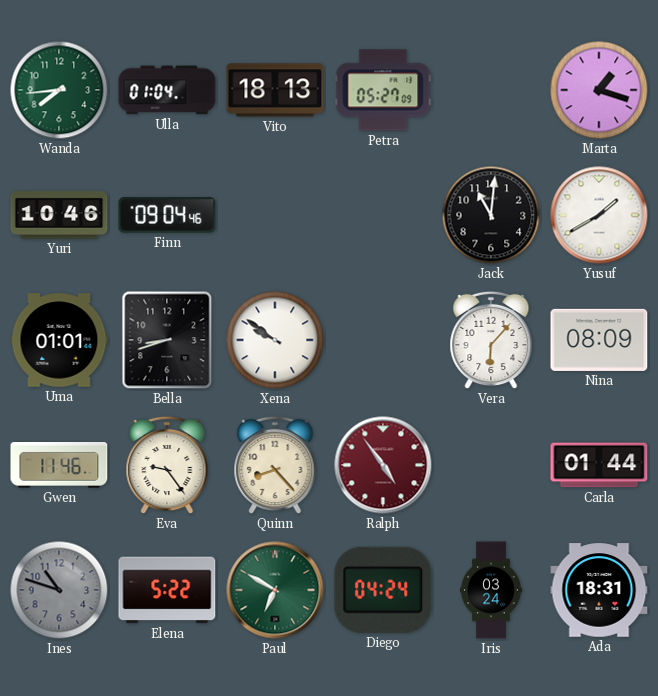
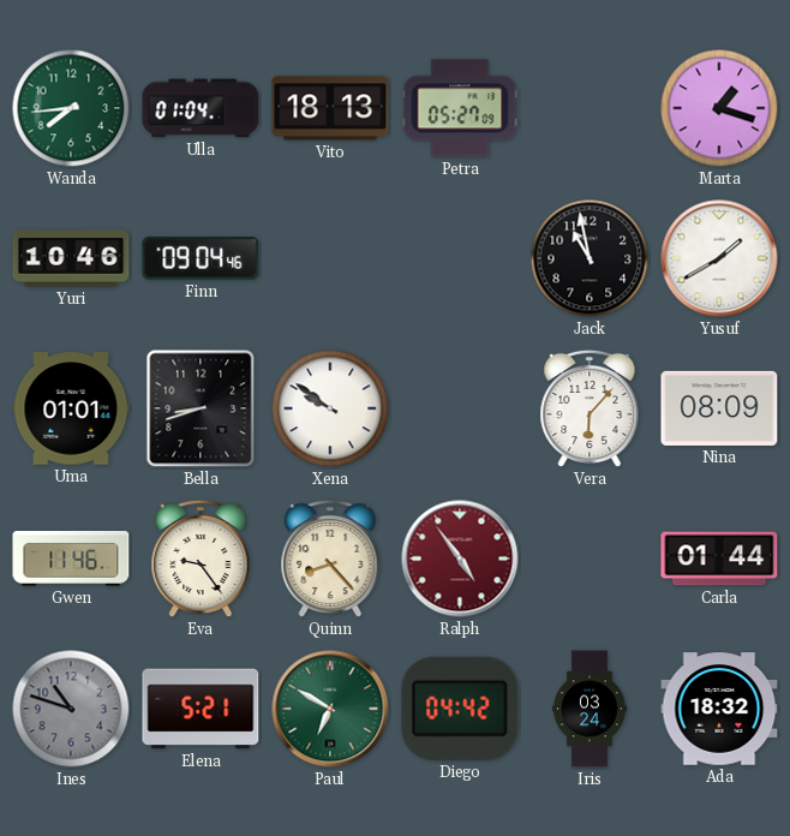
Jack: 11:01 -> 10:58
Elena: 5:22 -> 5:21
Diego: 04:24 -> 04:42
Ada: 18:31 -> 18:32
